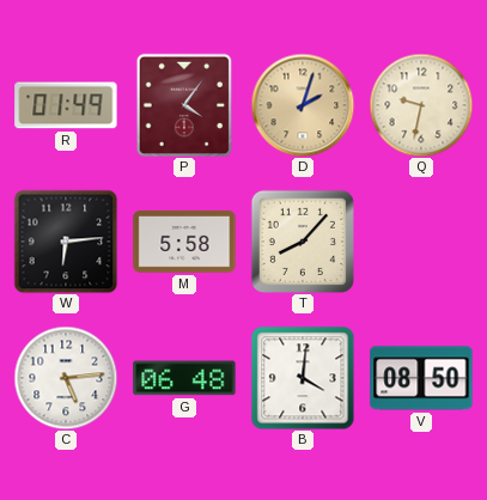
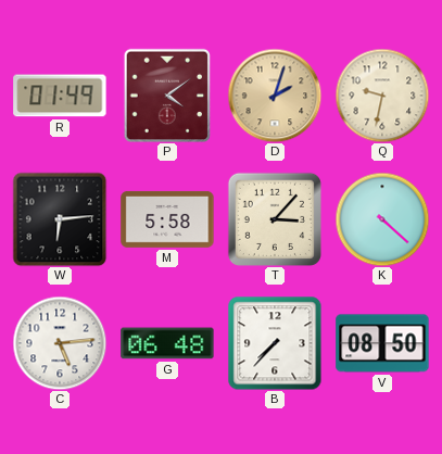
P: 4:06 -> 4:09
T: 8:07 -> 3:07
K: none -> 4:22
B: 4:01 -> 7:37
